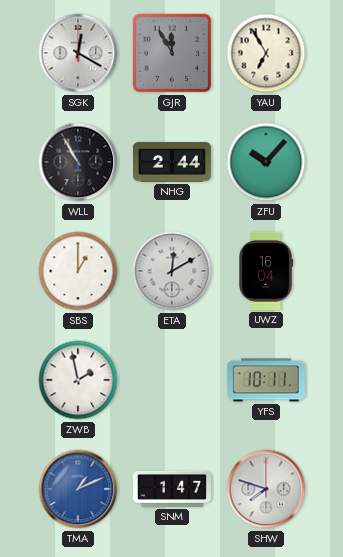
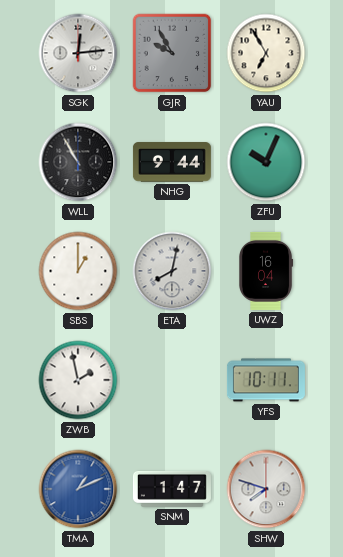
SGK: 12:20 -> 12:14
GJR: 11:55 -> 9:55
NHG: 2:44 -> 9:44
ZFU: 10:07 -> 10:04
ETA: 12:10 -> 8:02
